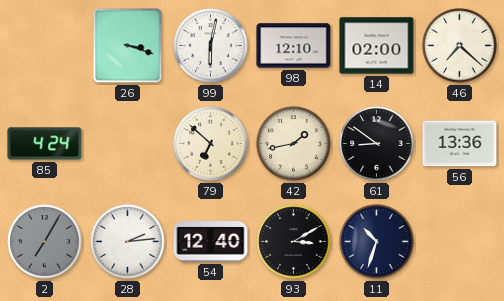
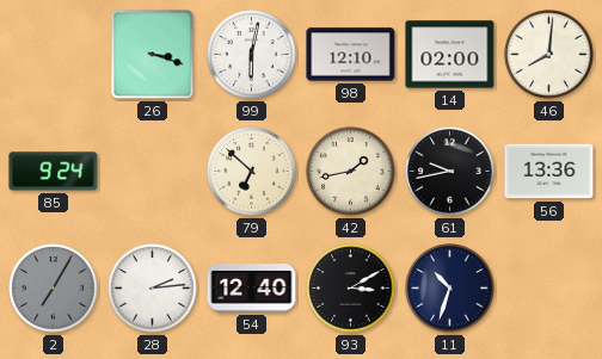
46: 7:22 -> 8:01
85: 4:24 -> 9:24
61: 8:51 -> 9:43
